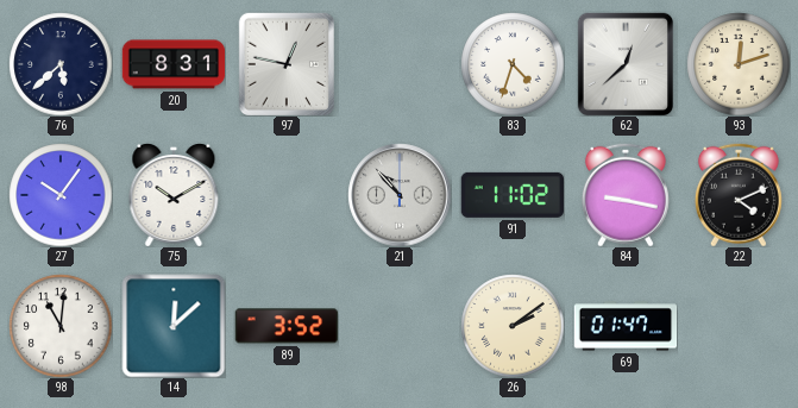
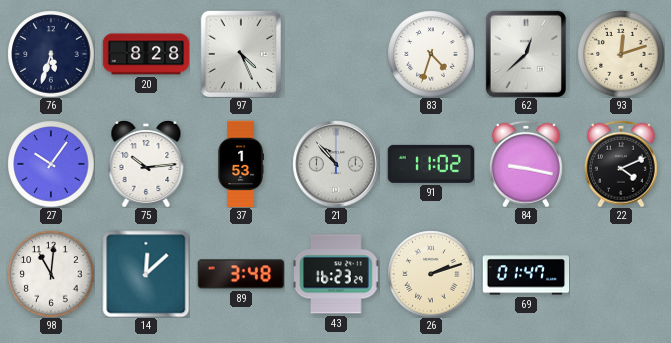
76: 5:38 -> 5:33
20: 8:31 -> 8:28
97: 12:47 -> 4:26
75: 10:10 -> 10:14
37: none -> 1:53
89: 3:52 -> 3:48
43: none -> 16:23
26: 2:09 -> 2:12
